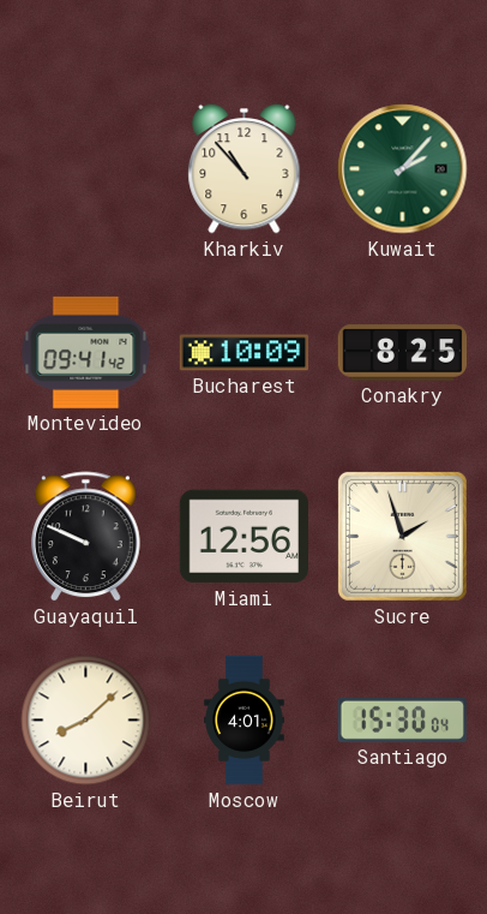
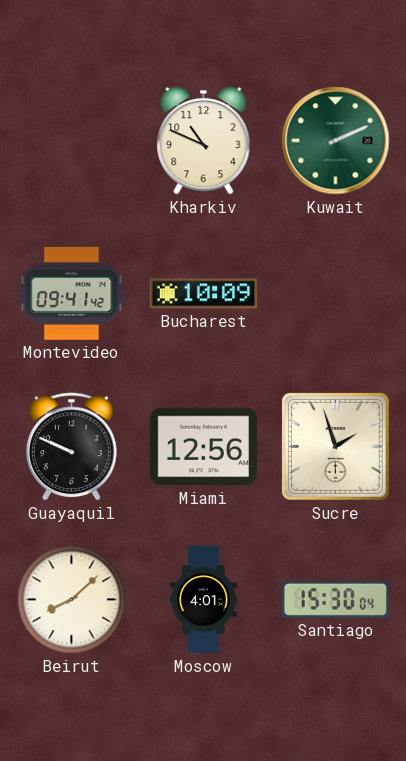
Kharkiv: 10:53 -> 10:49
Kuwait: 2:07 -> 2:11
Conakry: 8:25 -> none
